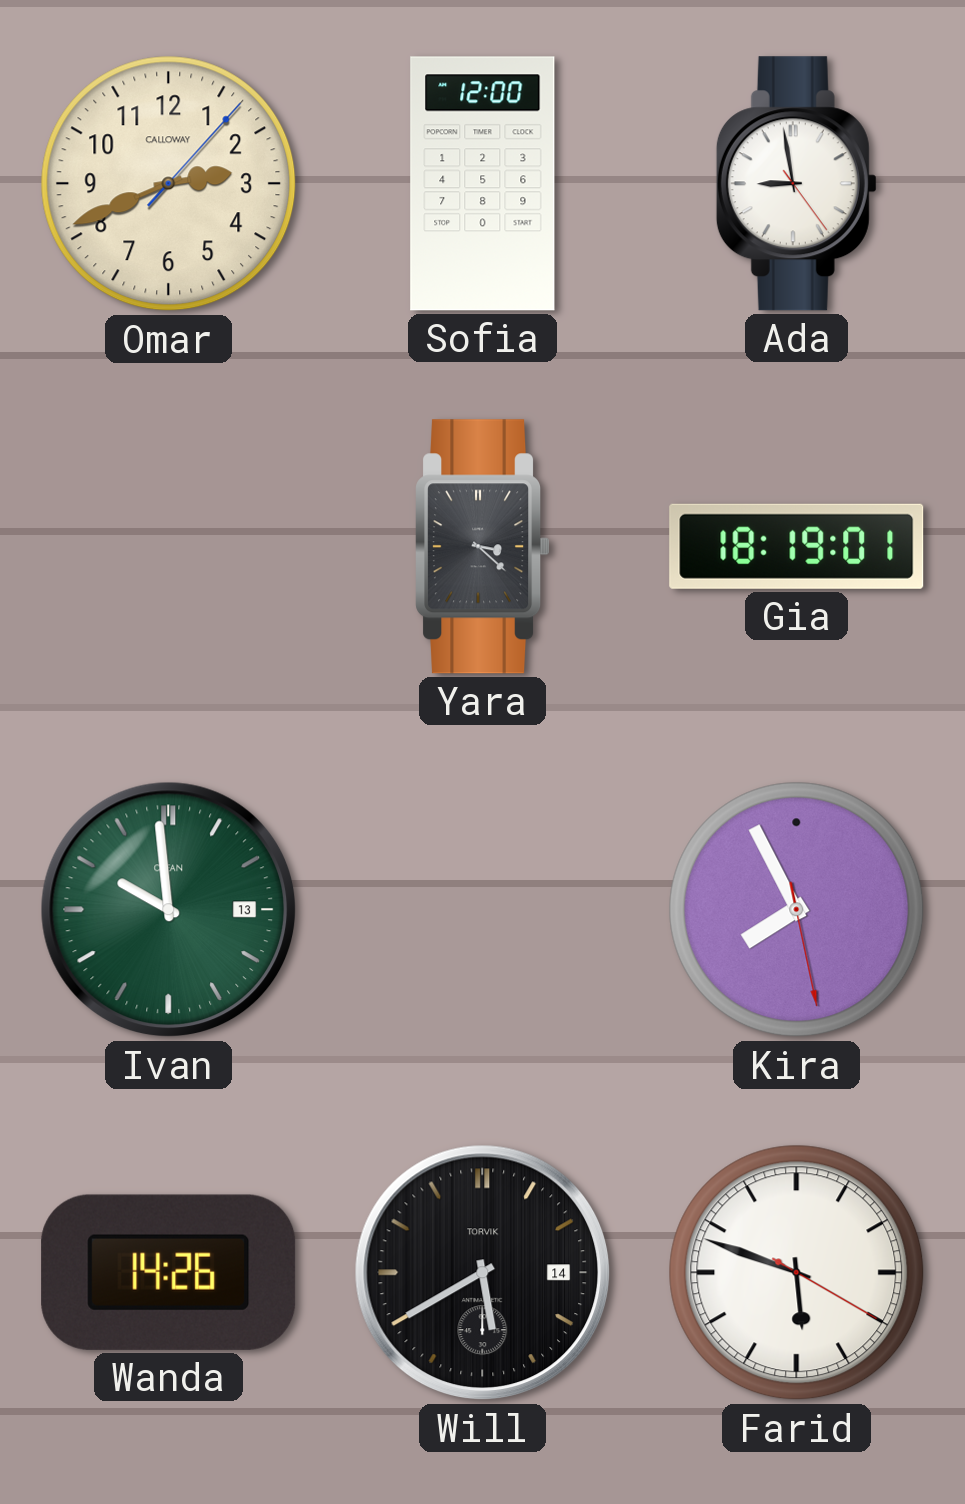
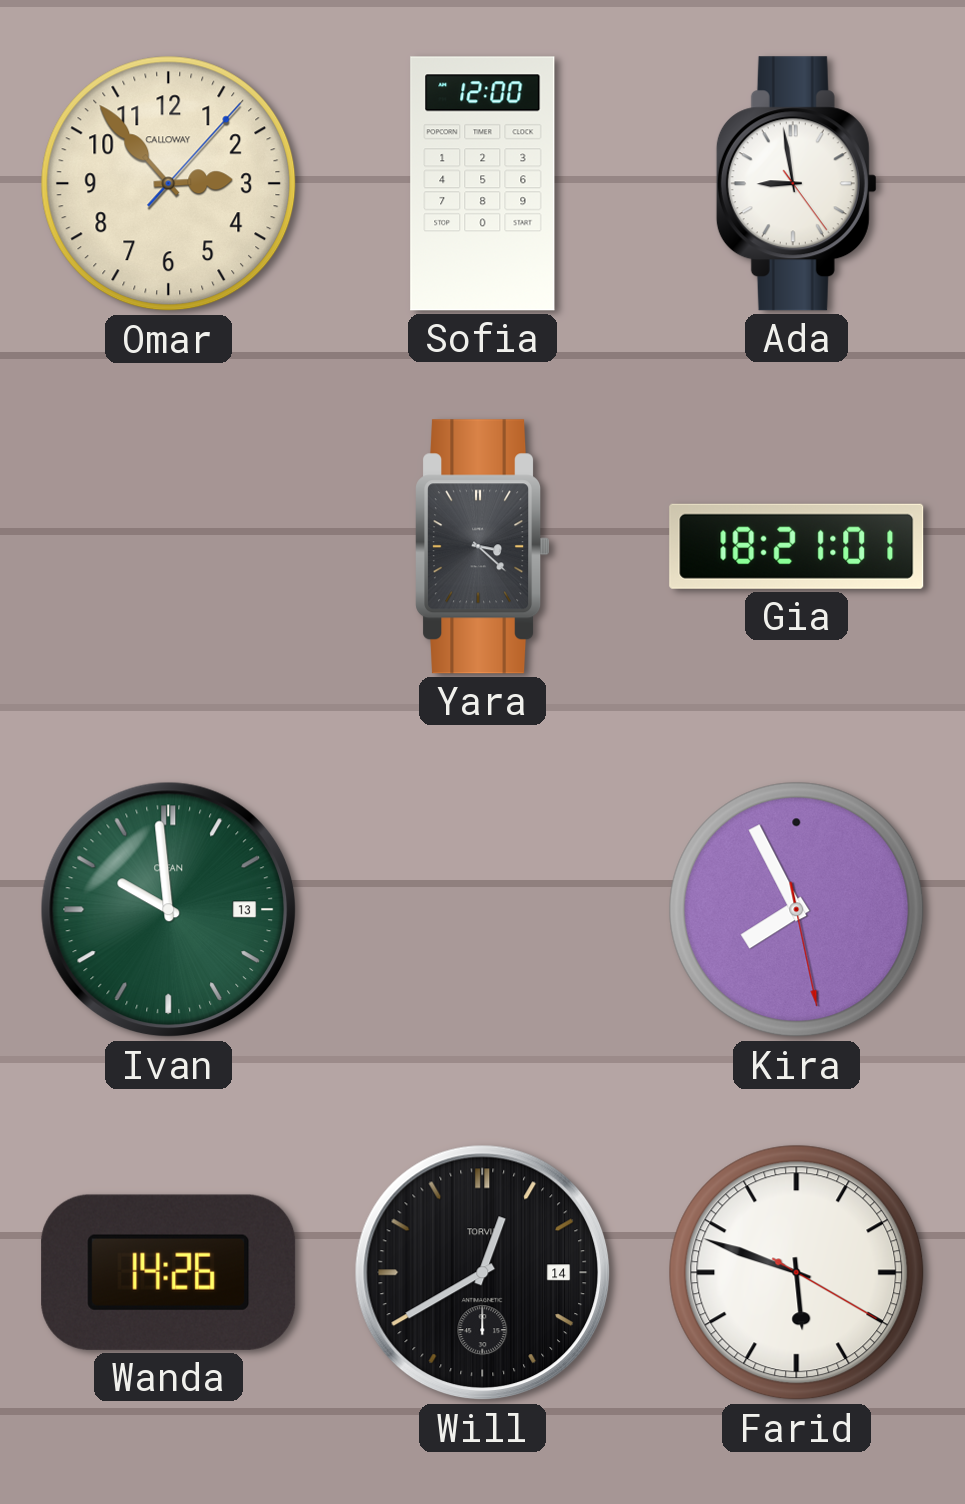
Omar: 2:41 -> 2:53
Gia: 18:19 -> 18:21
Will: 5:40 -> 12:40
